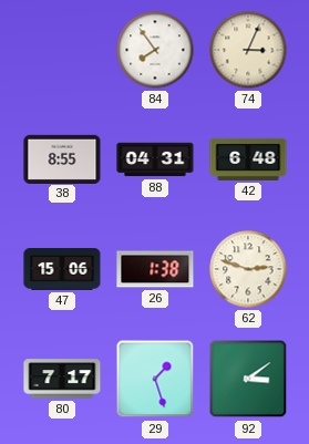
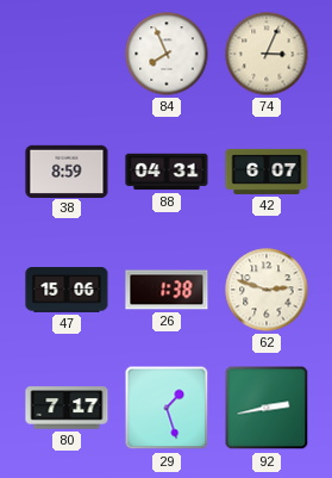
84: 7:54 -> 7:56
38: 8:55 -> 8:59
42: 6:48 -> 6:07
92: 3:09 -> 2:43
